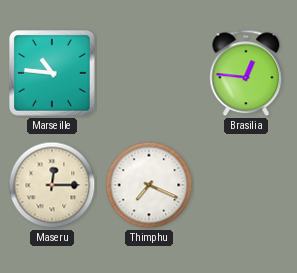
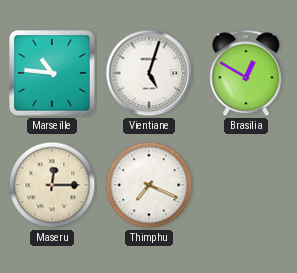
Vientiane: none -> 5:03
Brasilia: 12:46 -> 12:50
